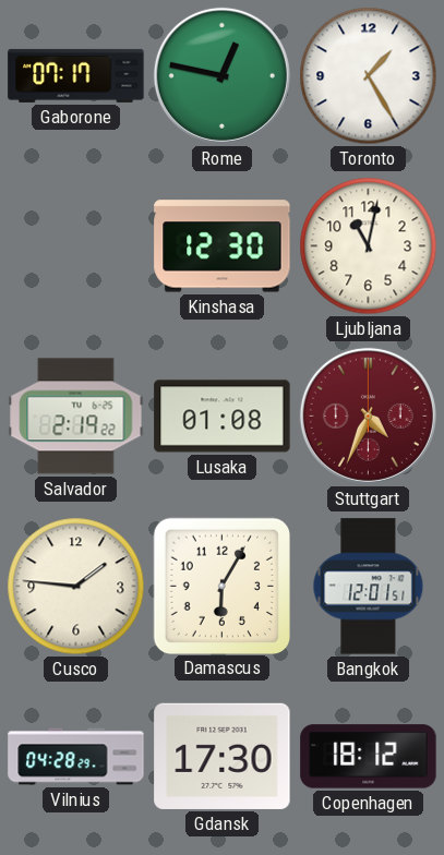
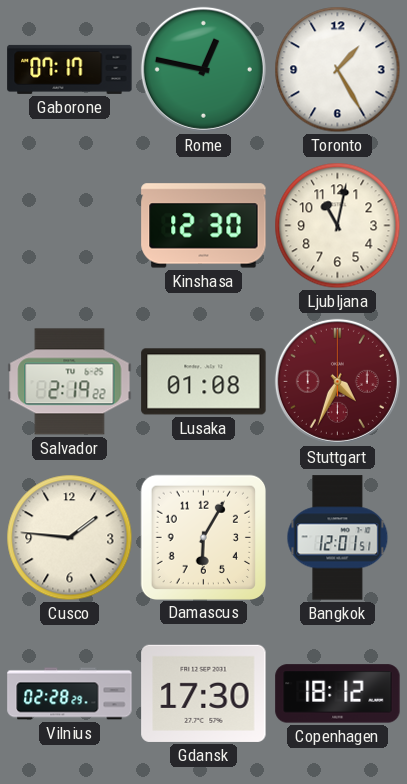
Vilnius: 04:28 -> 02:28
